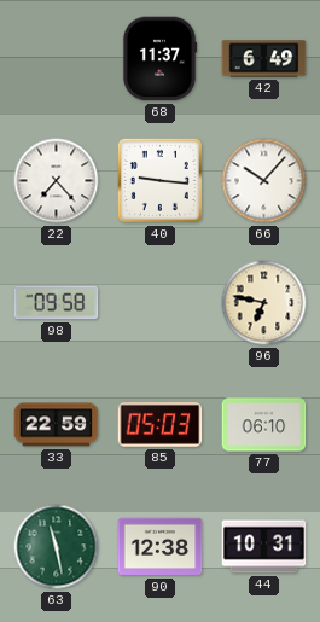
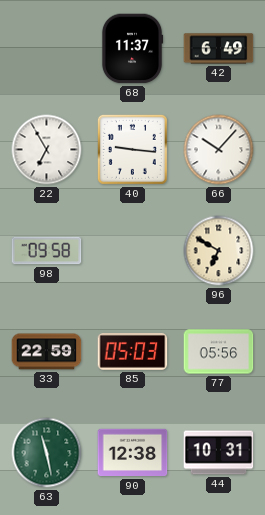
22: 7:23 -> 6:55
96: 6:47 -> 6:50
77: 06:10 -> 05:56
